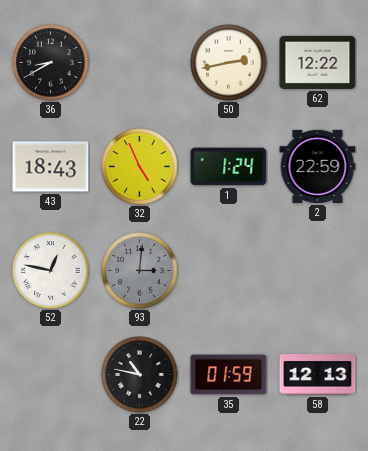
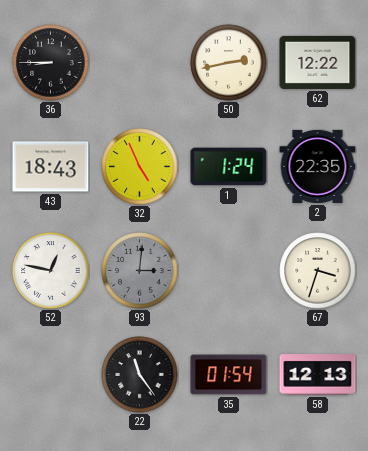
36: 8:40 -> 8:45
2: 22:59 -> 22:35
67: none -> 3:33
22: 10:47 -> 11:24
35: 01:59 -> 01:54
